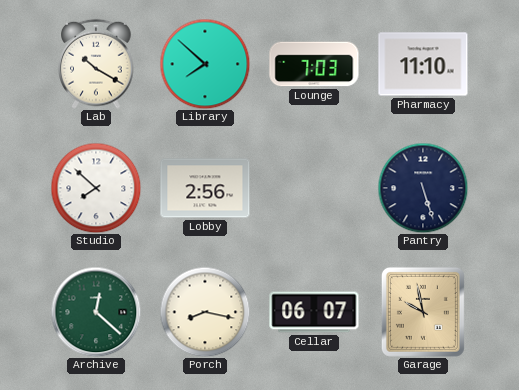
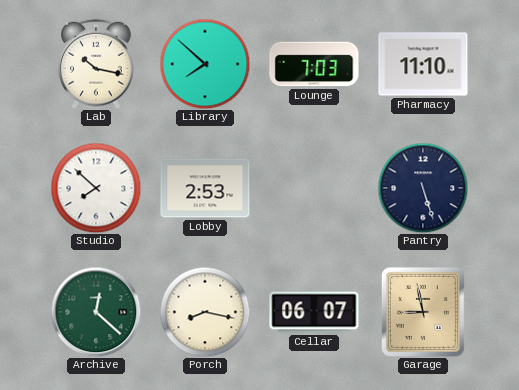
Lab: 10:20 -> 10:17
Lobby: 2:56 -> 2:53
Garage: 9:58 -> 8:58
